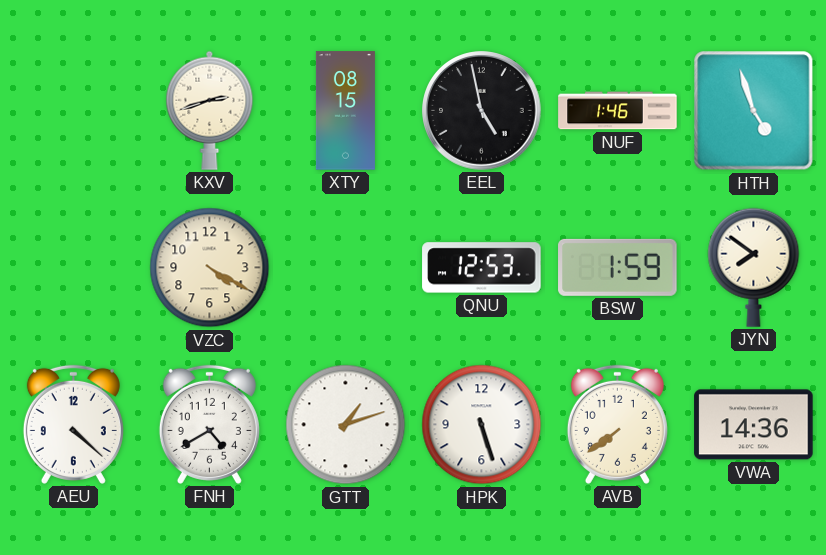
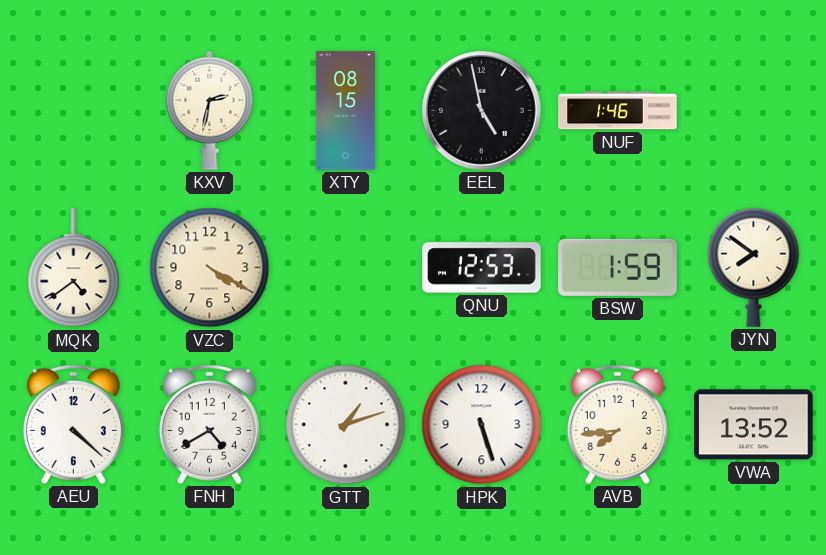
KXV: 2:42 -> 2:32
HTH: 4:57 -> none
MQK: none -> 4:39
AVB: 7:39 -> 7:44
VWA: 14:36 -> 13:52
